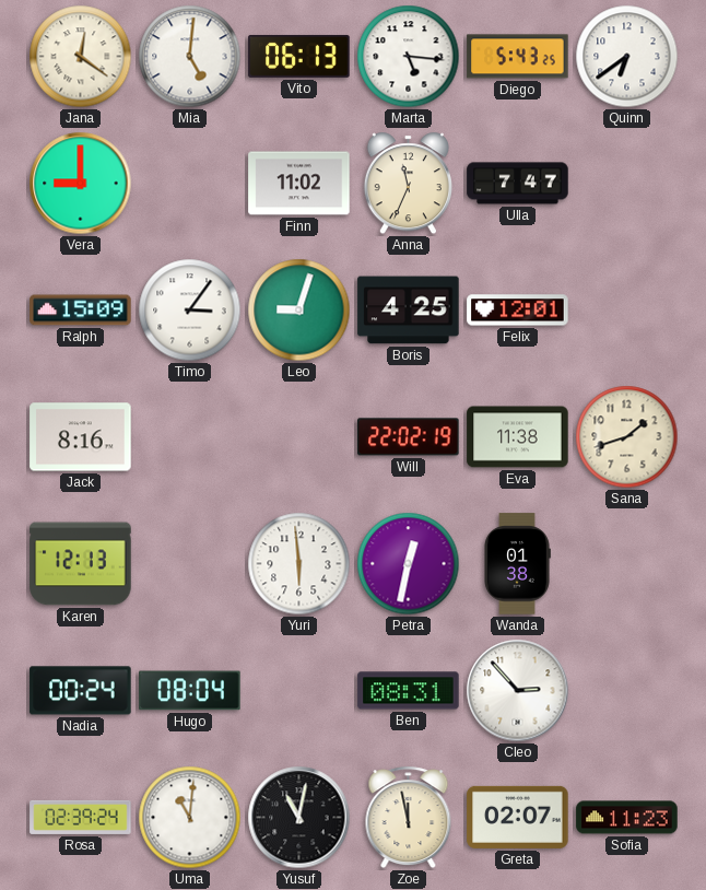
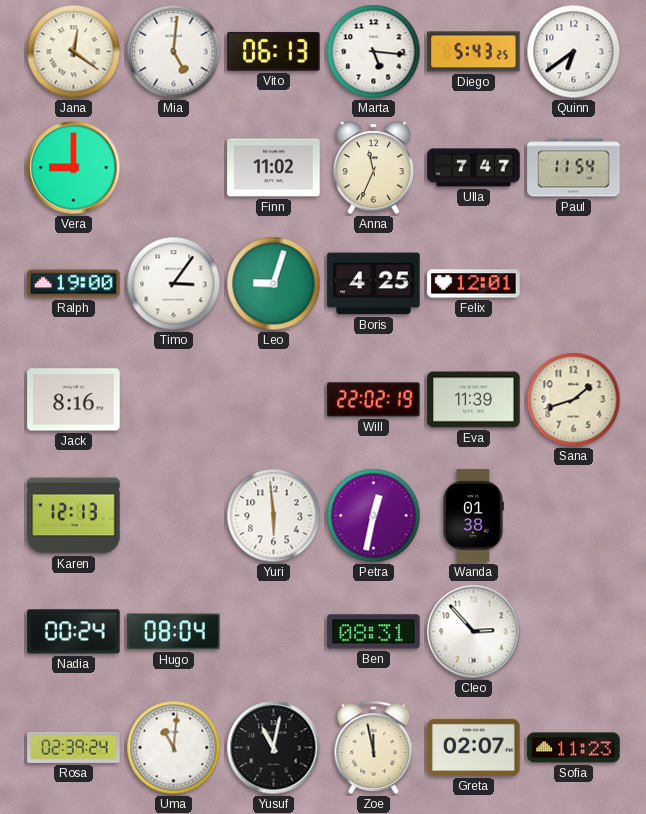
Paul: none -> 11:54
Ralph: 15:09 -> 19:00
Eva: 11:38 -> 11:39
